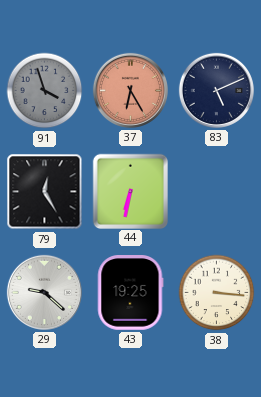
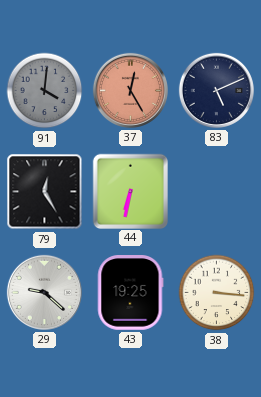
91: 3:57 -> 4:01
37: 6:25 -> 12:25
